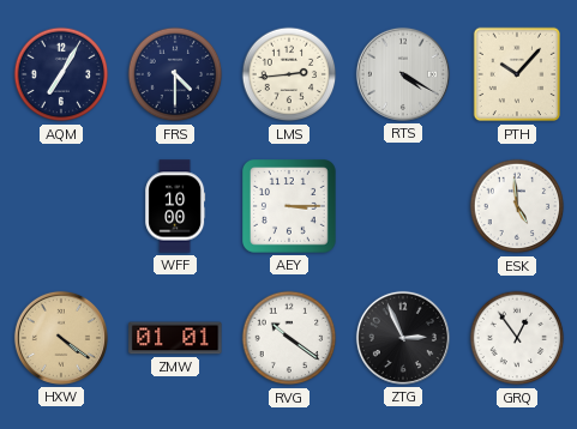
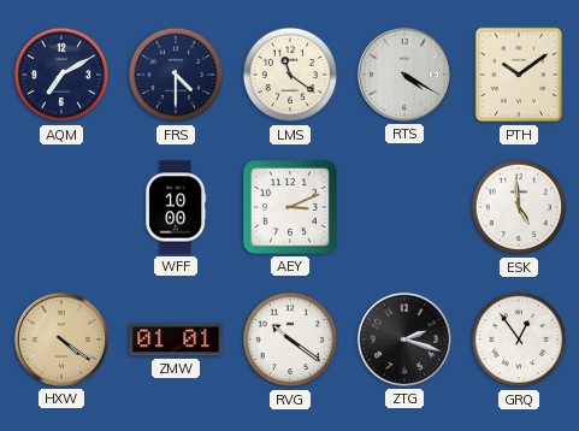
AQM: 7:05 -> 7:10
LMS: 2:44 -> 11:21
PTH: 10:07 -> 10:09
AEY: 3:15 -> 3:11
ZTG: 2:56 -> 2:18
